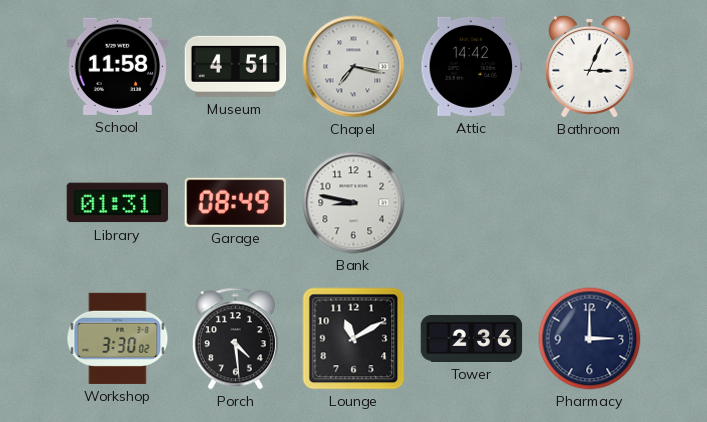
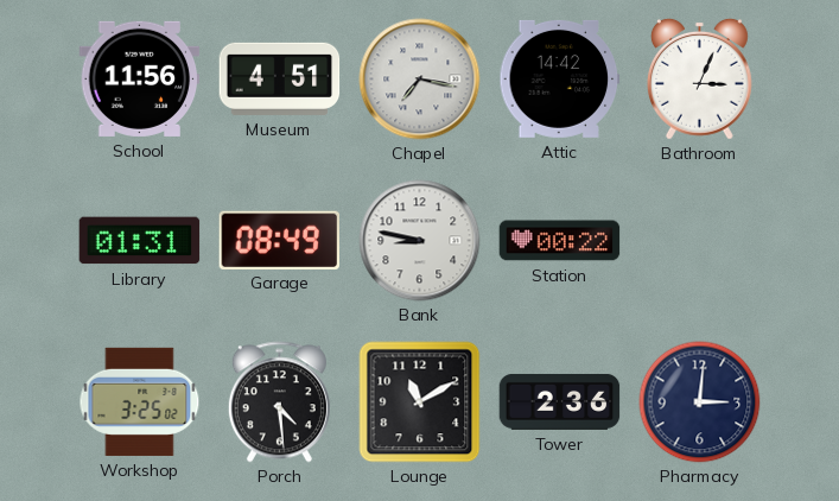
School: 11:58 -> 11:56
Station: none -> 00:22
Workshop: 3:30 -> 3:25
Pharmacy: 3:00 -> 3:01
